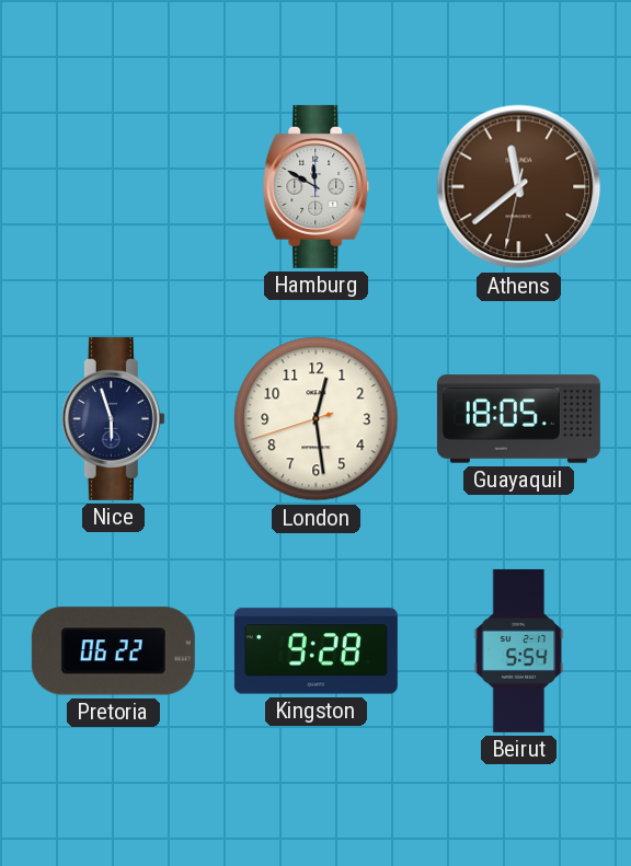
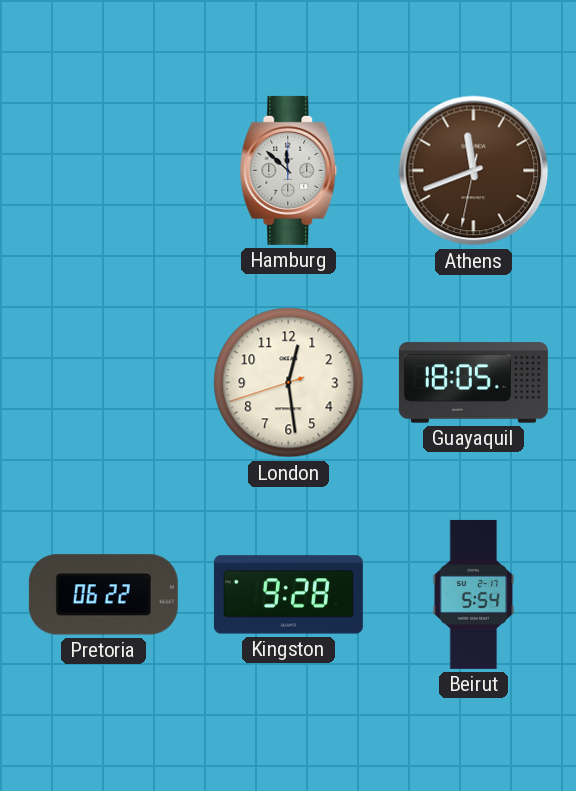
Hamburg: 11:50 -> 11:52
Athens: 11:38 -> 11:41
Nice: 5:57 -> none
